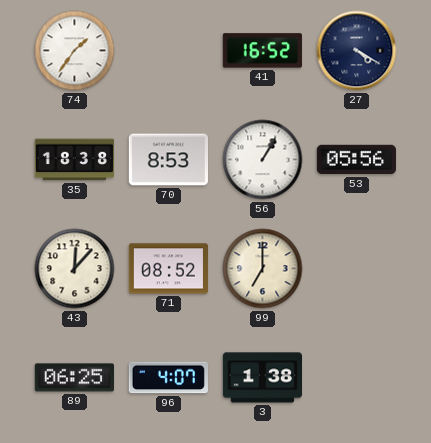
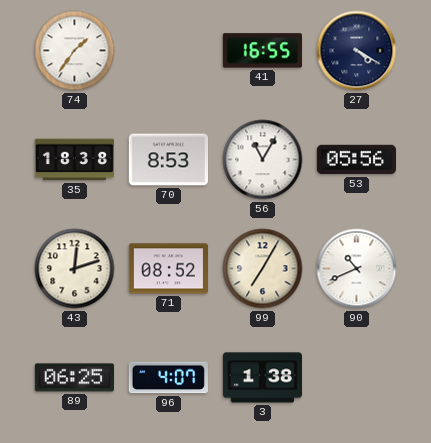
41: 16:52 -> 16:55
56: 1:05 -> 11:05
43: 12:07 -> 12:12
99: 7:00 -> 7:05
90: none -> 10:41
